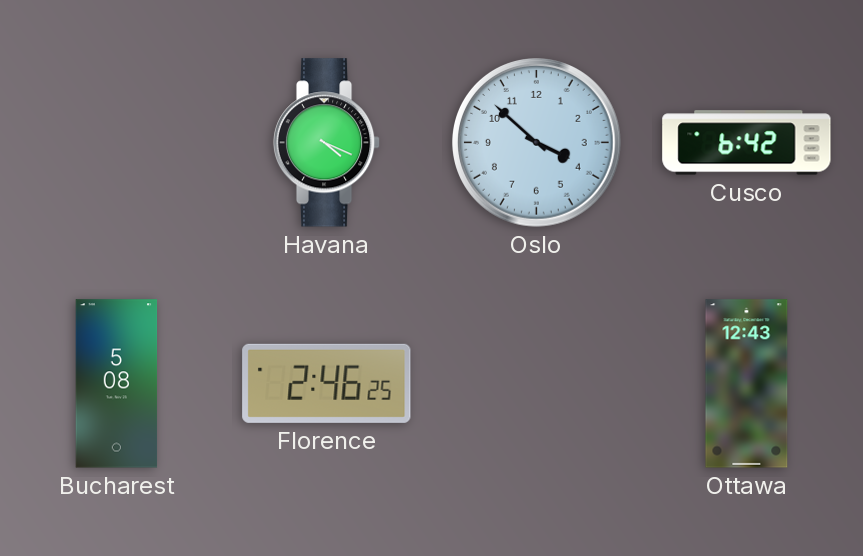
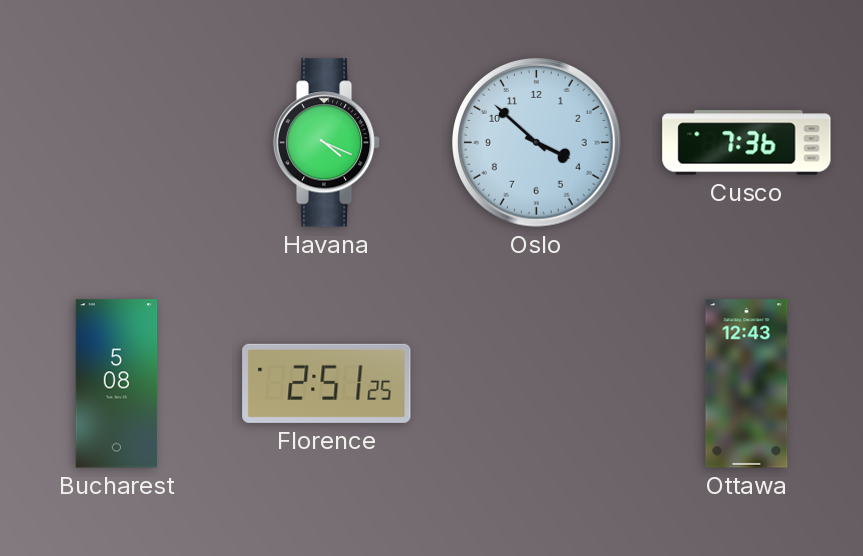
Cusco: 6:42 -> 7:36
Florence: 2:46 -> 2:51
